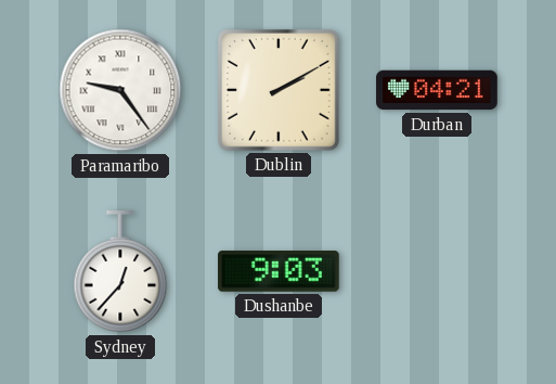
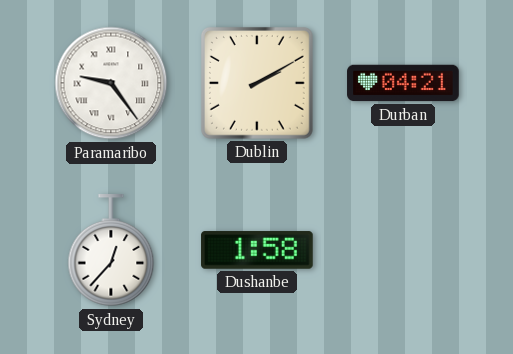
Dushanbe: 9:03 -> 1:58
